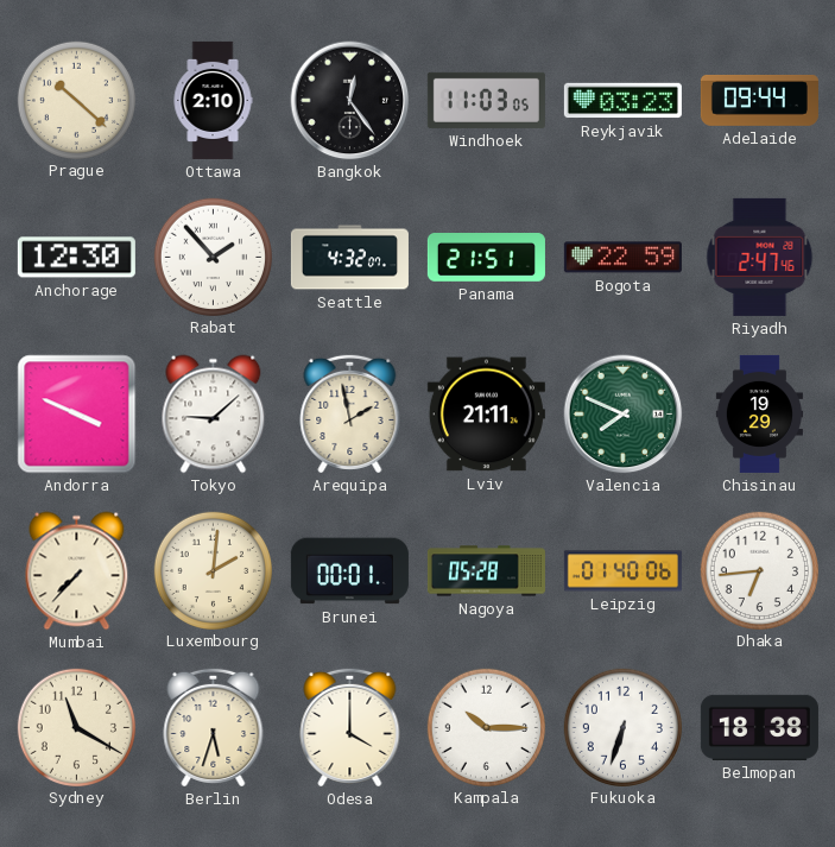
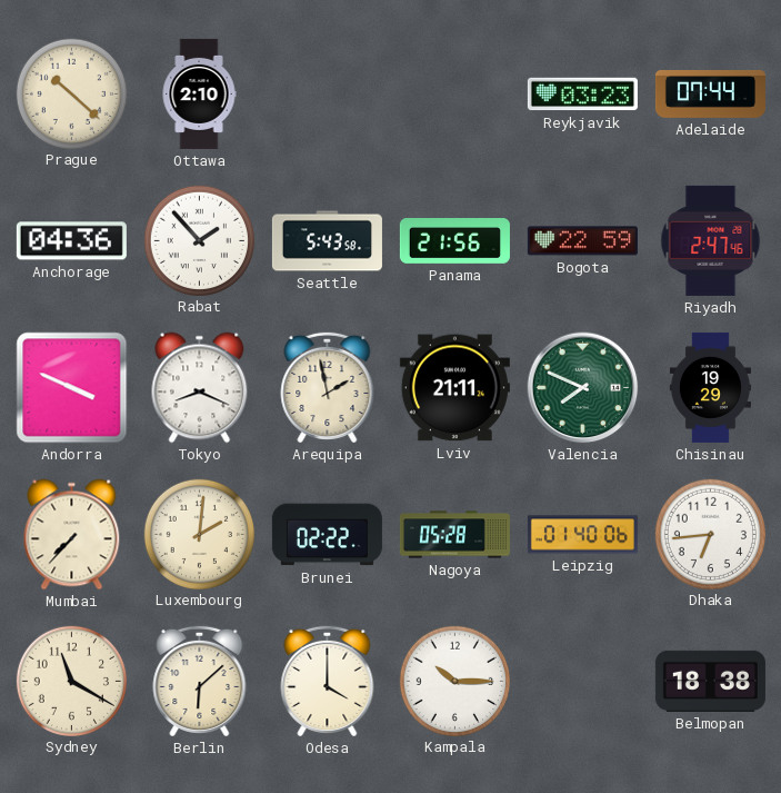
Bangkok: 12:24 -> none
Windhoek: 11:03 -> none
Adelaide: 09:44 -> 07:44
Anchorage: 12:30 -> 04:36
Seattle: 4:32 -> 5:43
Panama: 21:51 -> 21:56
Tokyo: 9:08 -> 8:19
Brunei: 00:01 -> 02:22
Berlin: 5:33 -> 6:08
Fukuoka: 6:33 -> none
